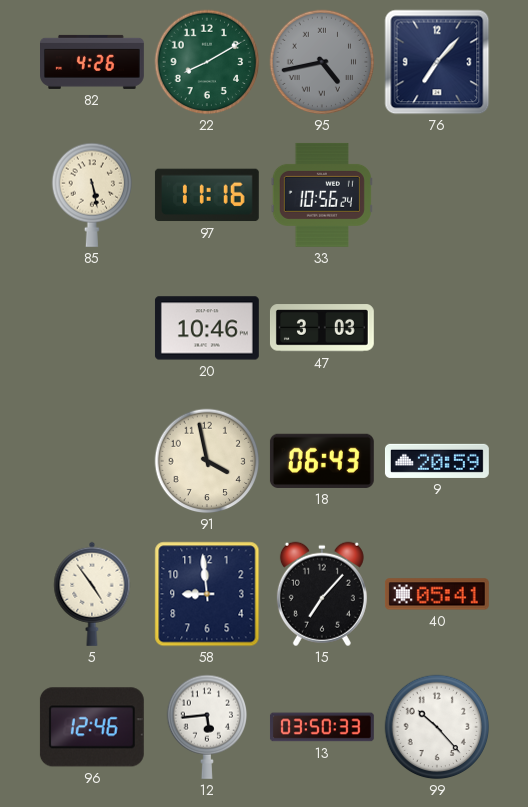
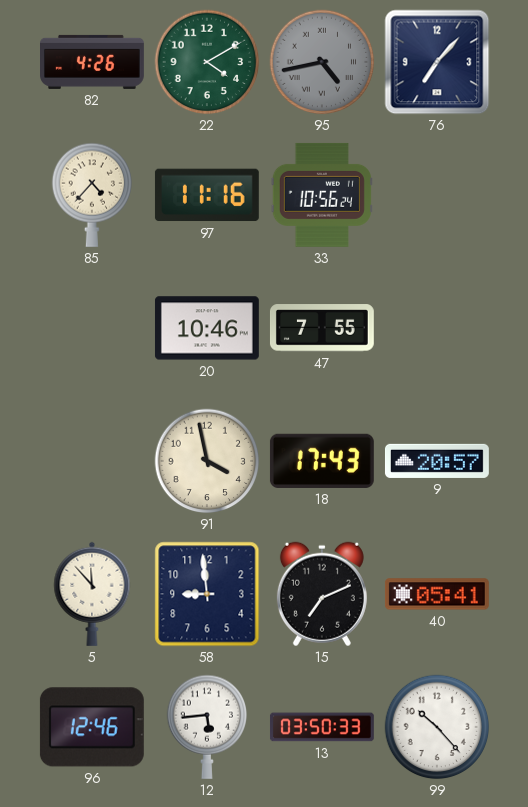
22: 8:10 -> 4:10
85: 5:28 -> 4:37
47: 3:03 -> 7:55
18: 06:43 -> 17:43
9: 20:59 -> 20:57
5: 4:54 -> 11:53
15: 7:07 -> 7:11
